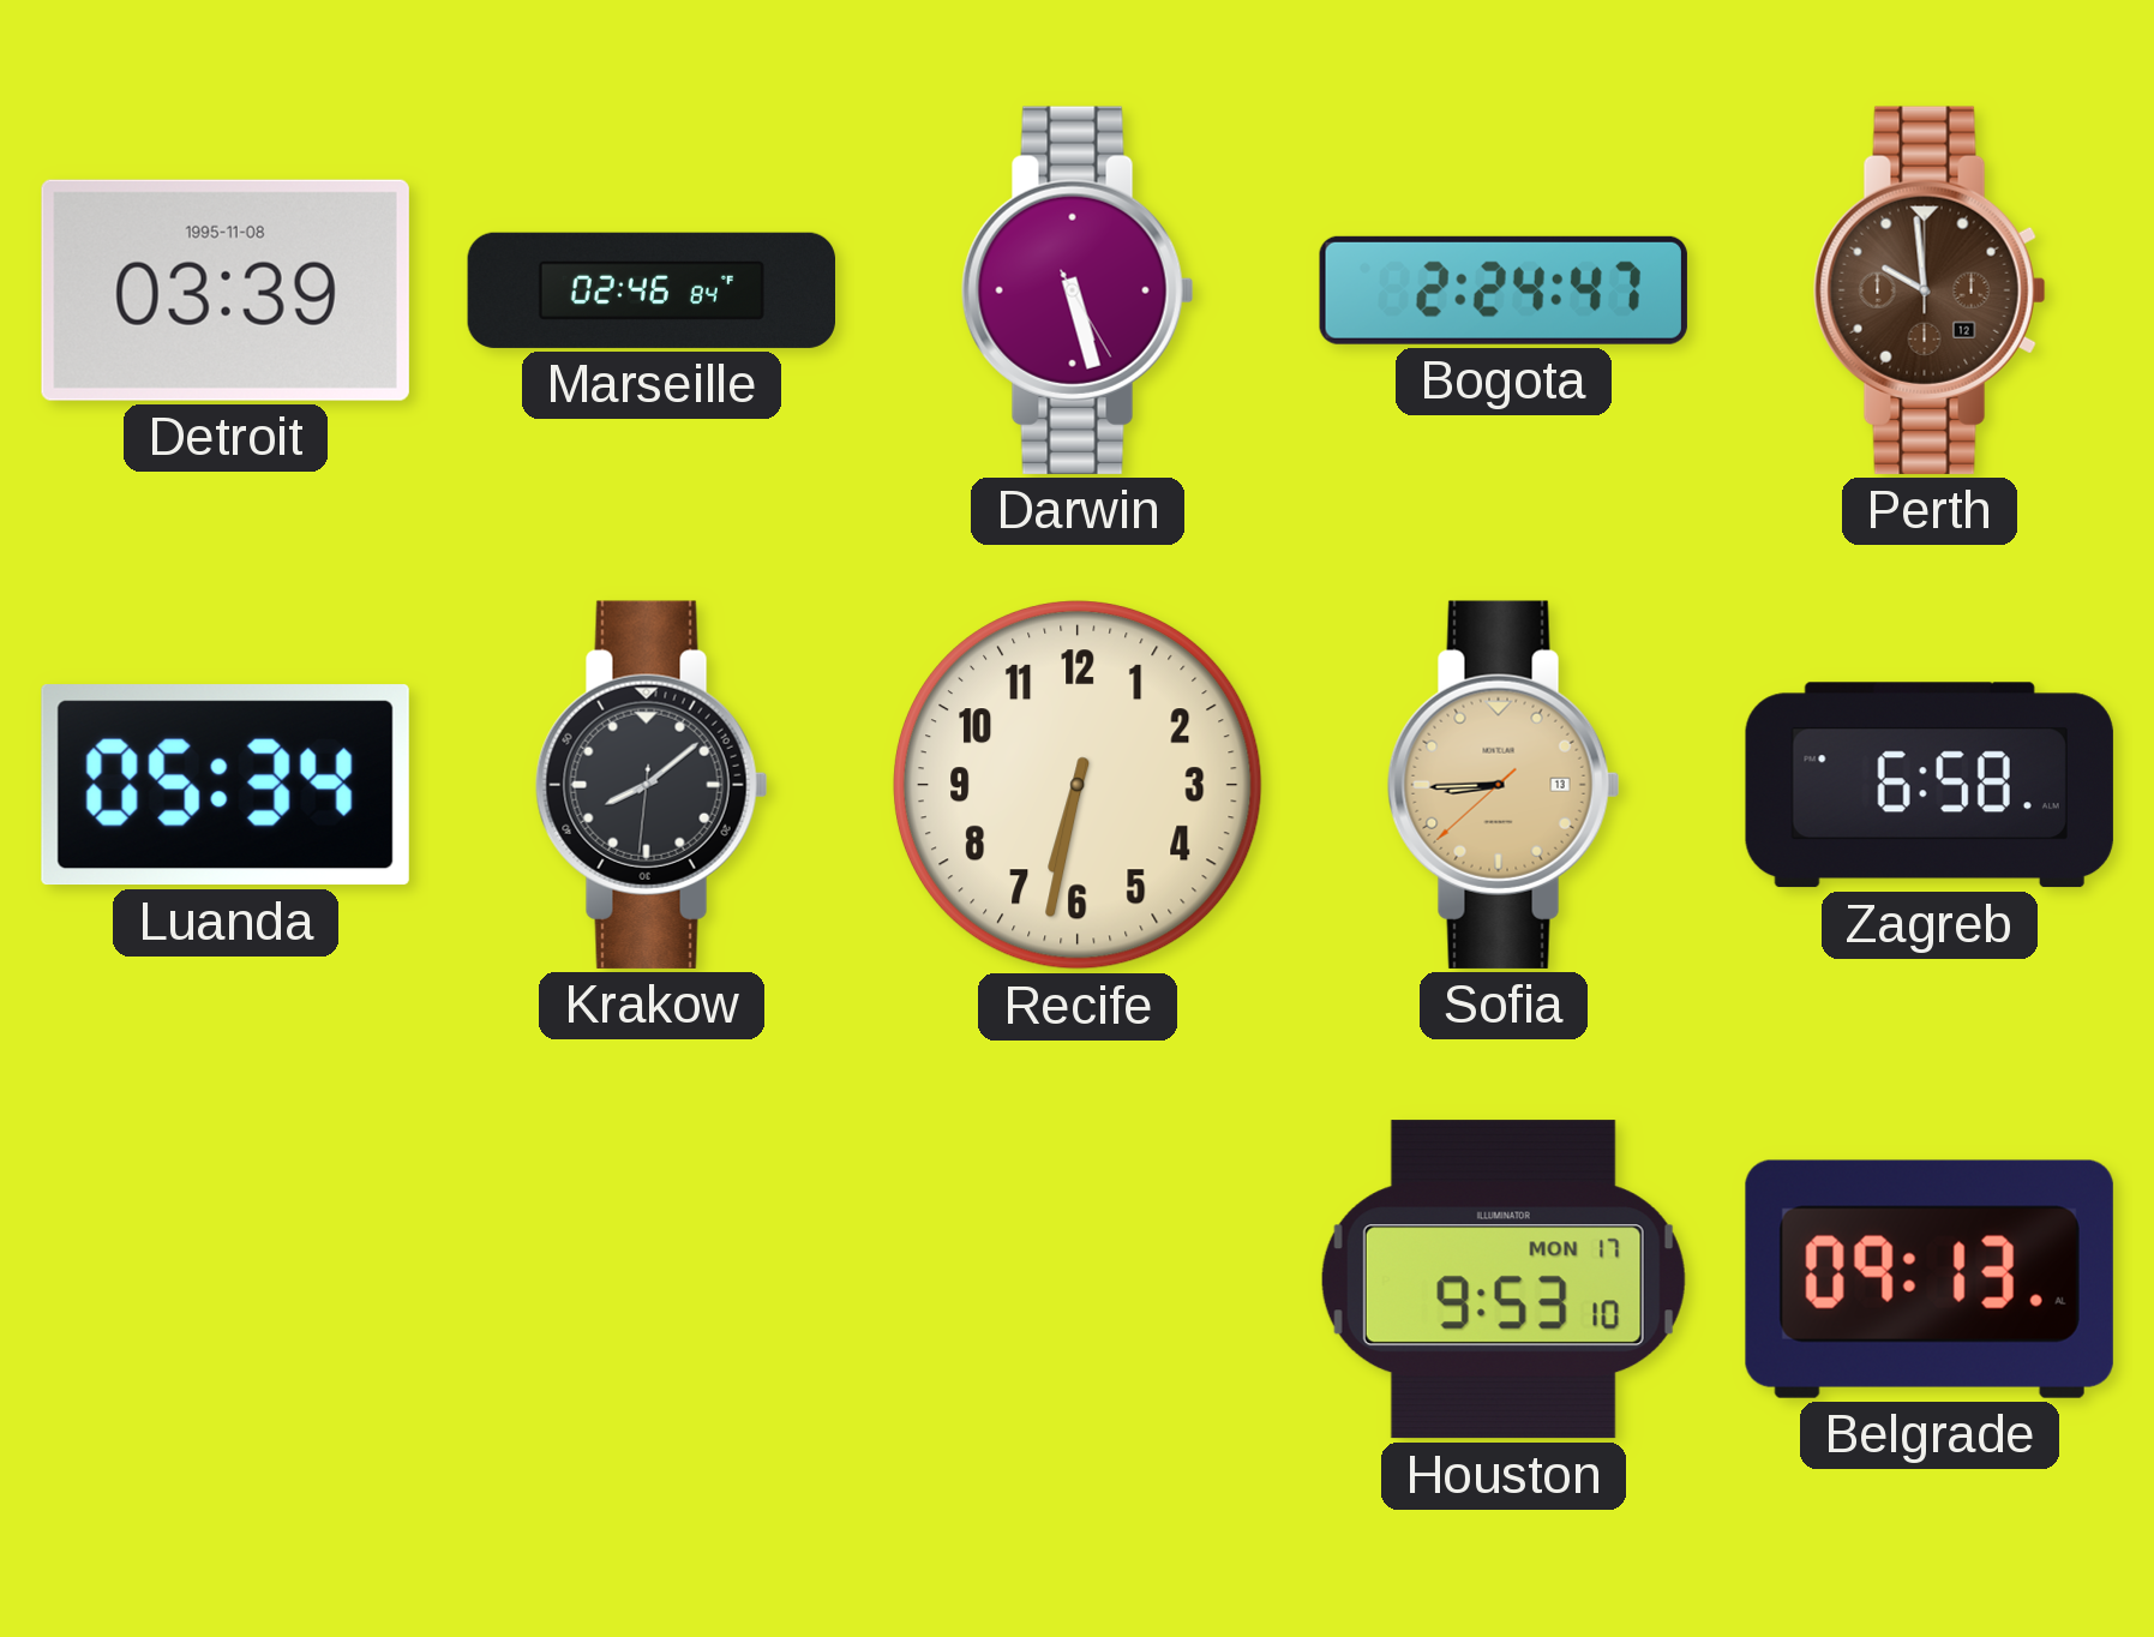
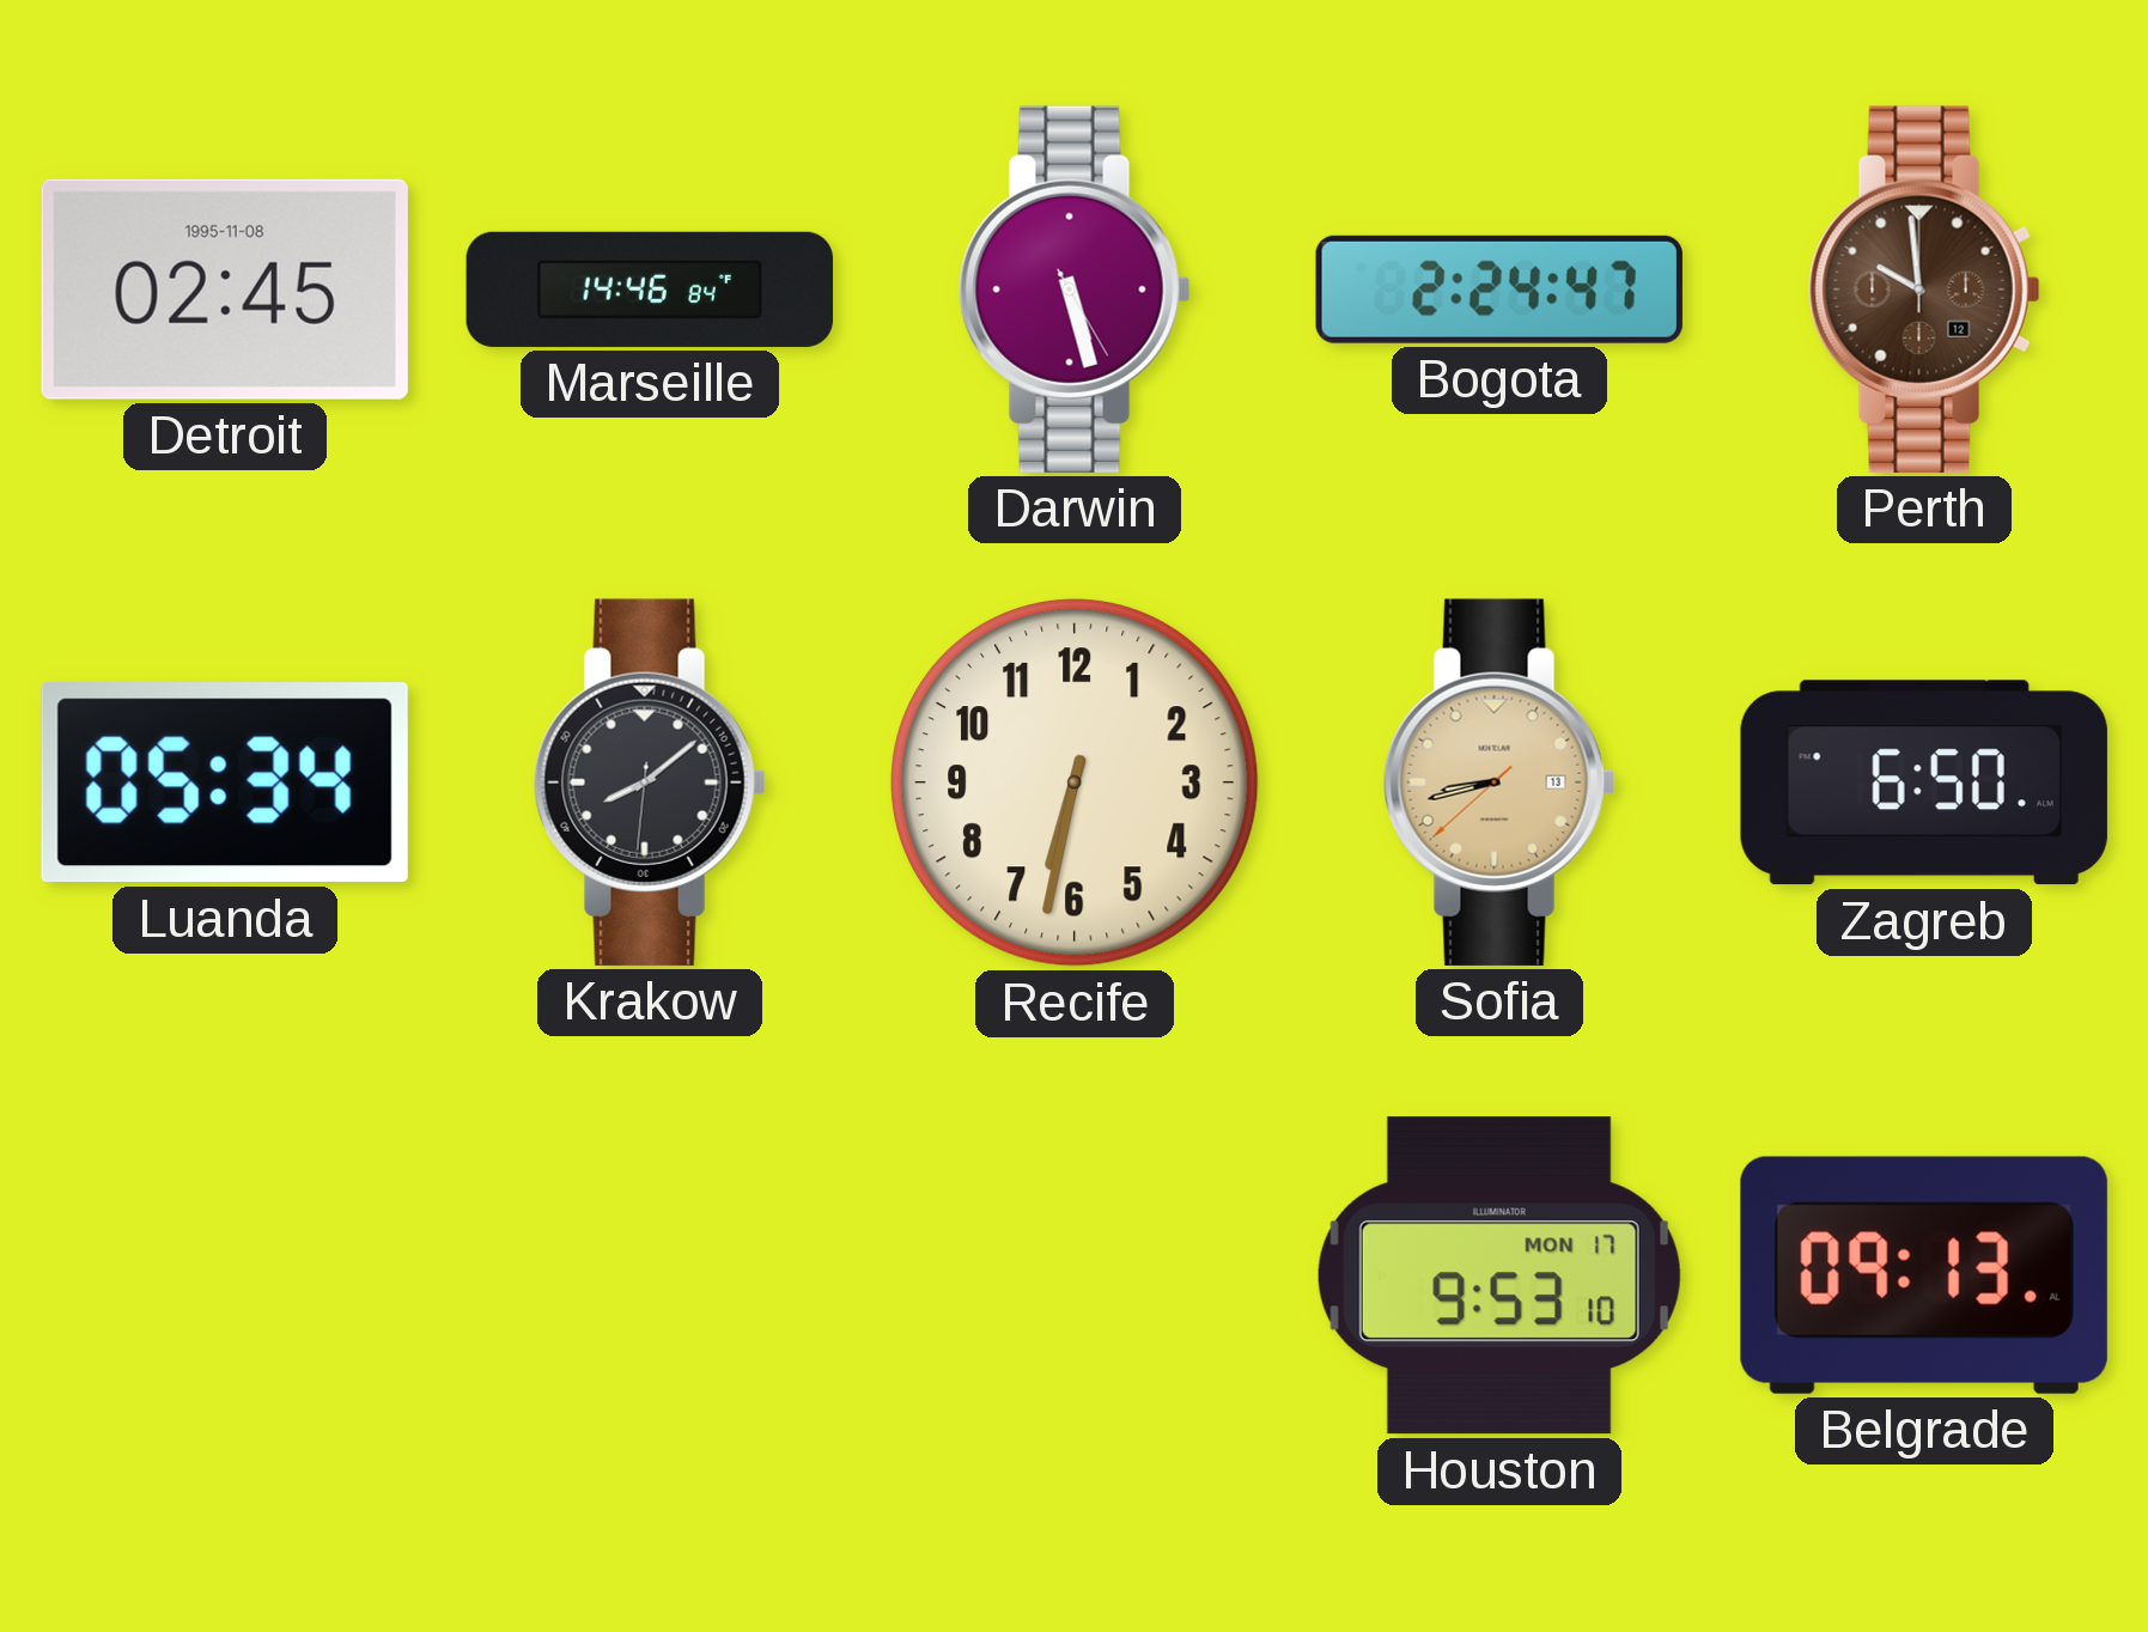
Detroit: 03:39 -> 02:45
Marseille: 02:46 -> 14:46
Sofia: 8:44 -> 8:42
Zagreb: 6:58 -> 6:50
